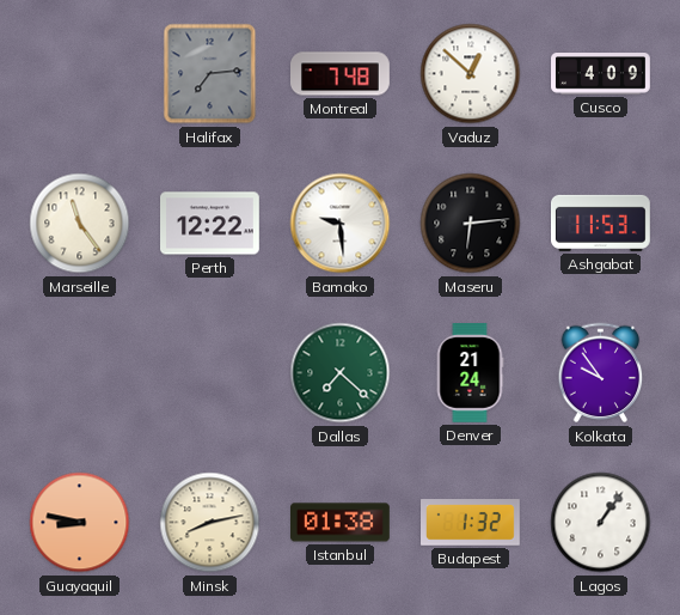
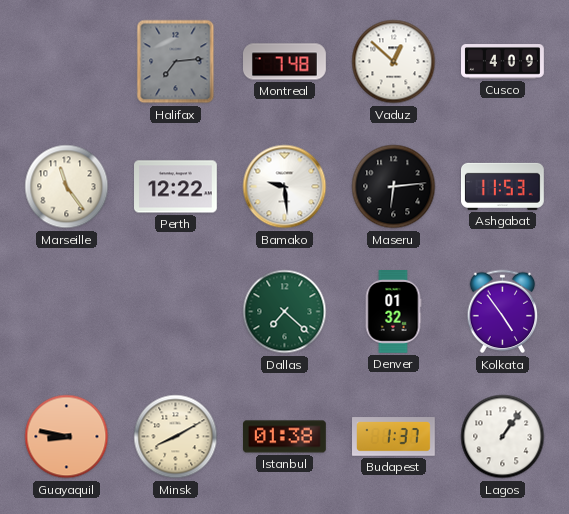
Denver: 21:24 -> 01:32
Kolkata: 9:54 -> 4:54
Minsk: 8:13 -> 8:10
Budapest: 1:32 -> 1:37
